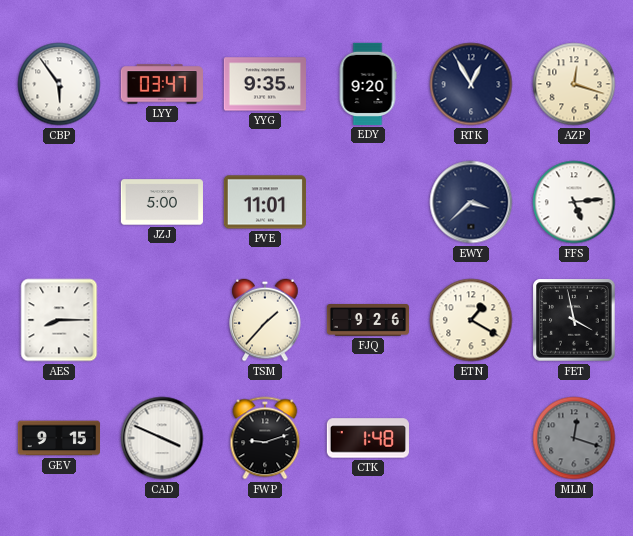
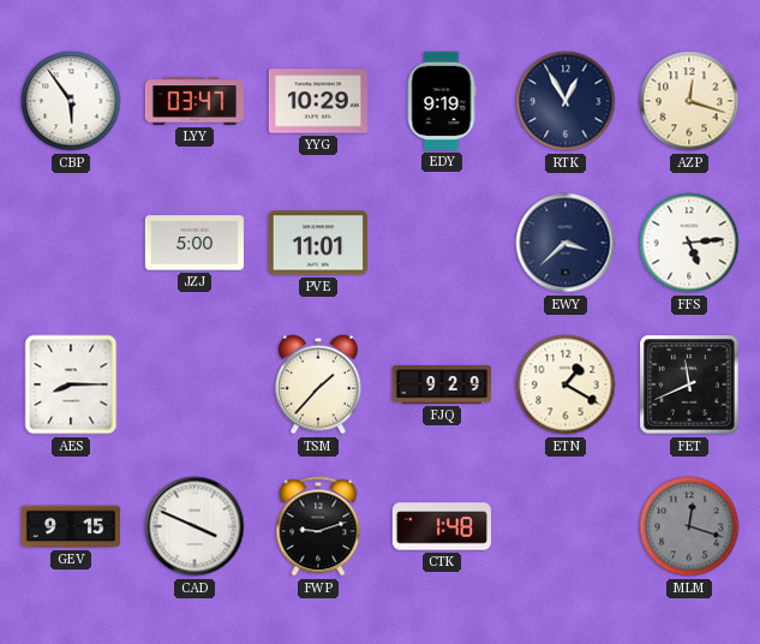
YYG: 9:35 -> 10:29
EDY: 9:20 -> 9:19
FJQ: 9:26 -> 9:29
FET: 3:58 -> 11:41
